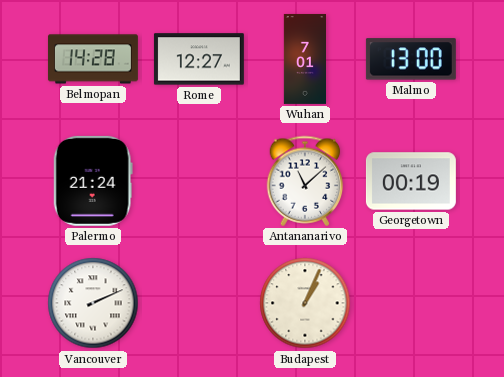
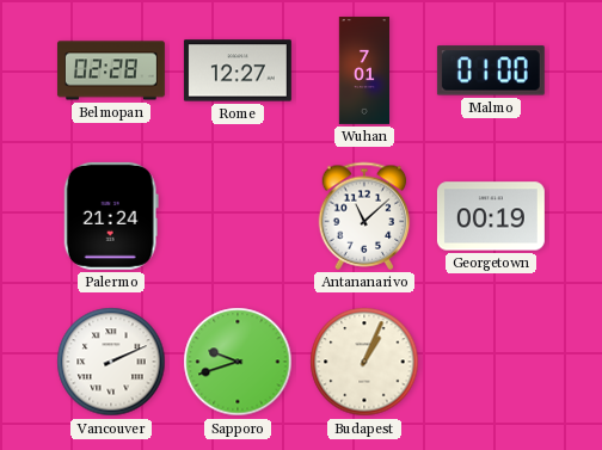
Belmopan: 14:28 -> 02:28
Malmo: 13:00 -> 01:00
Sapporo: none -> 9:42
